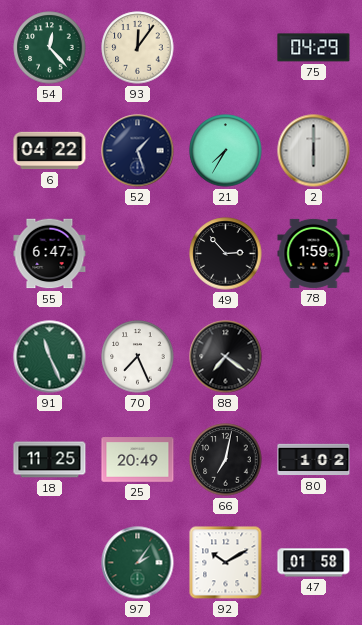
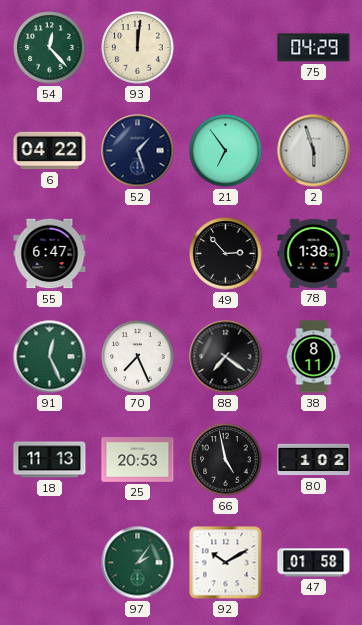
93: 12:06 -> 12:01
21: 7:35 -> 6:54
2: 6:00 -> 5:57
78: 1:59 -> 1:38
91: 11:26 -> 12:26
38: none -> 8:11
18: 11:25 -> 11:13
25: 20:49 -> 20:53
66: 7:02 -> 4:58
